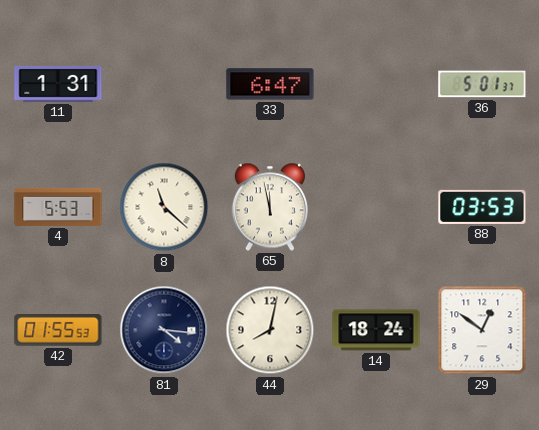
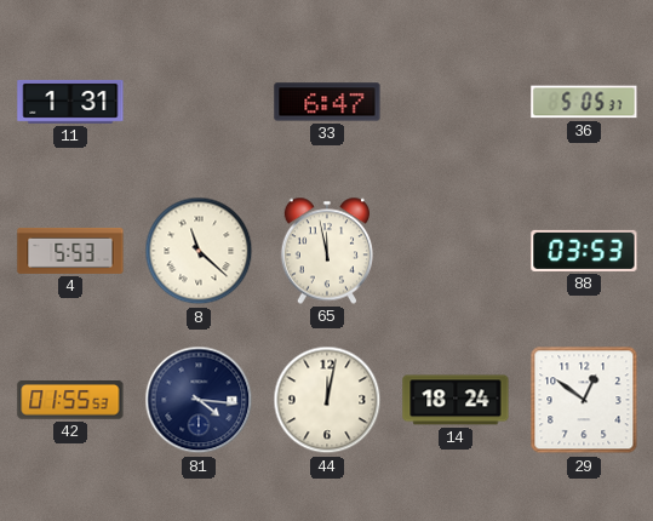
36: 5:01 -> 5:05
44: 8:02 -> 12:02
